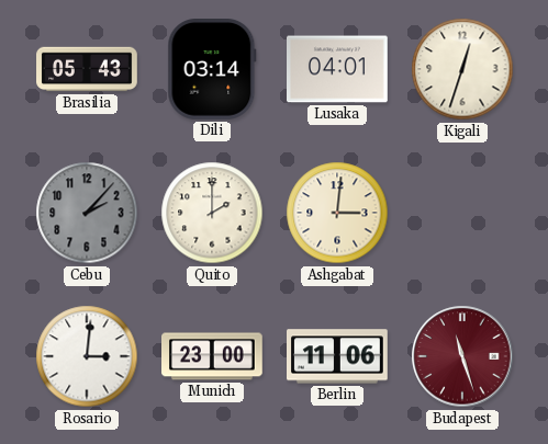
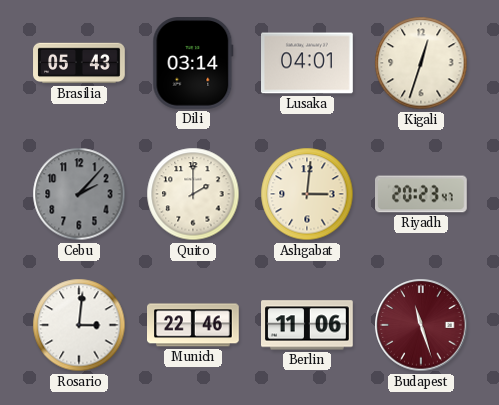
Riyadh: none -> 20:23
Munich: 23:00 -> 22:46
